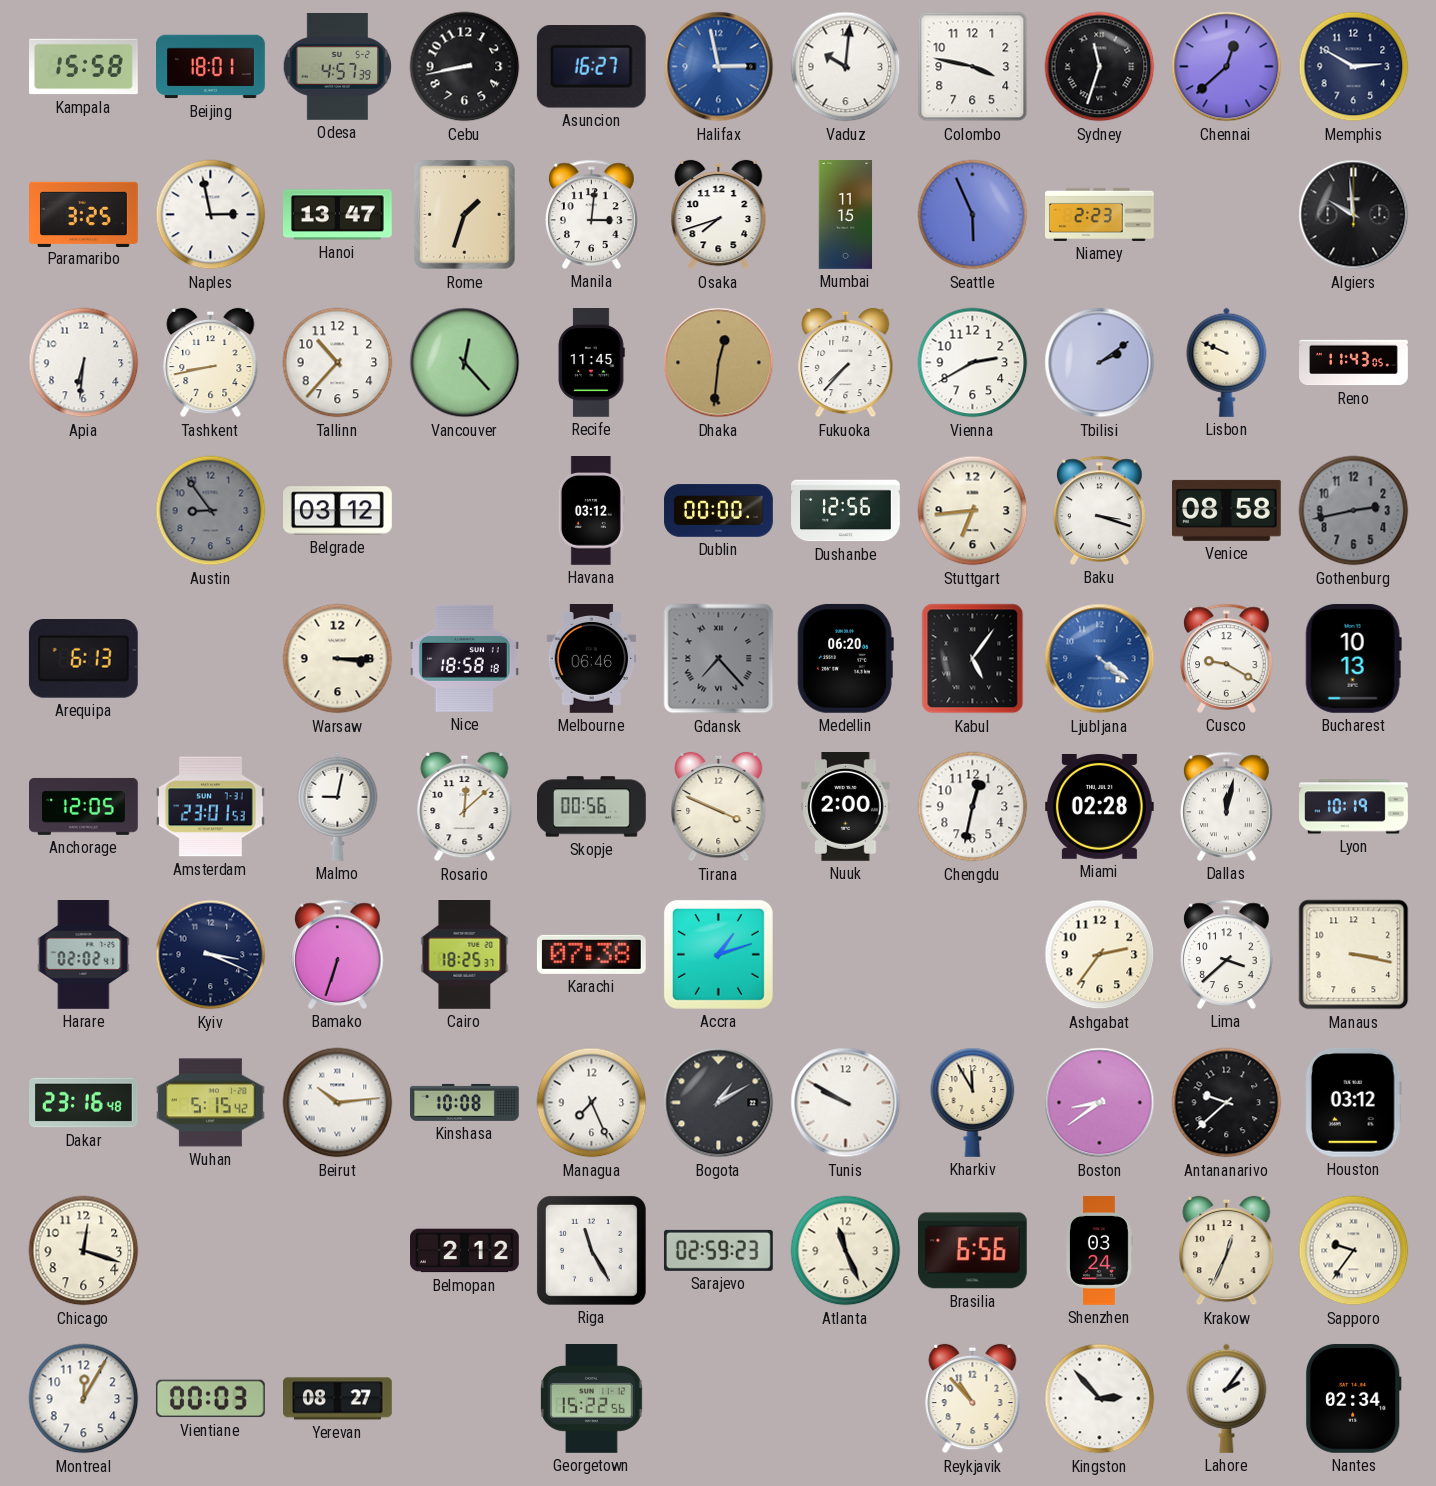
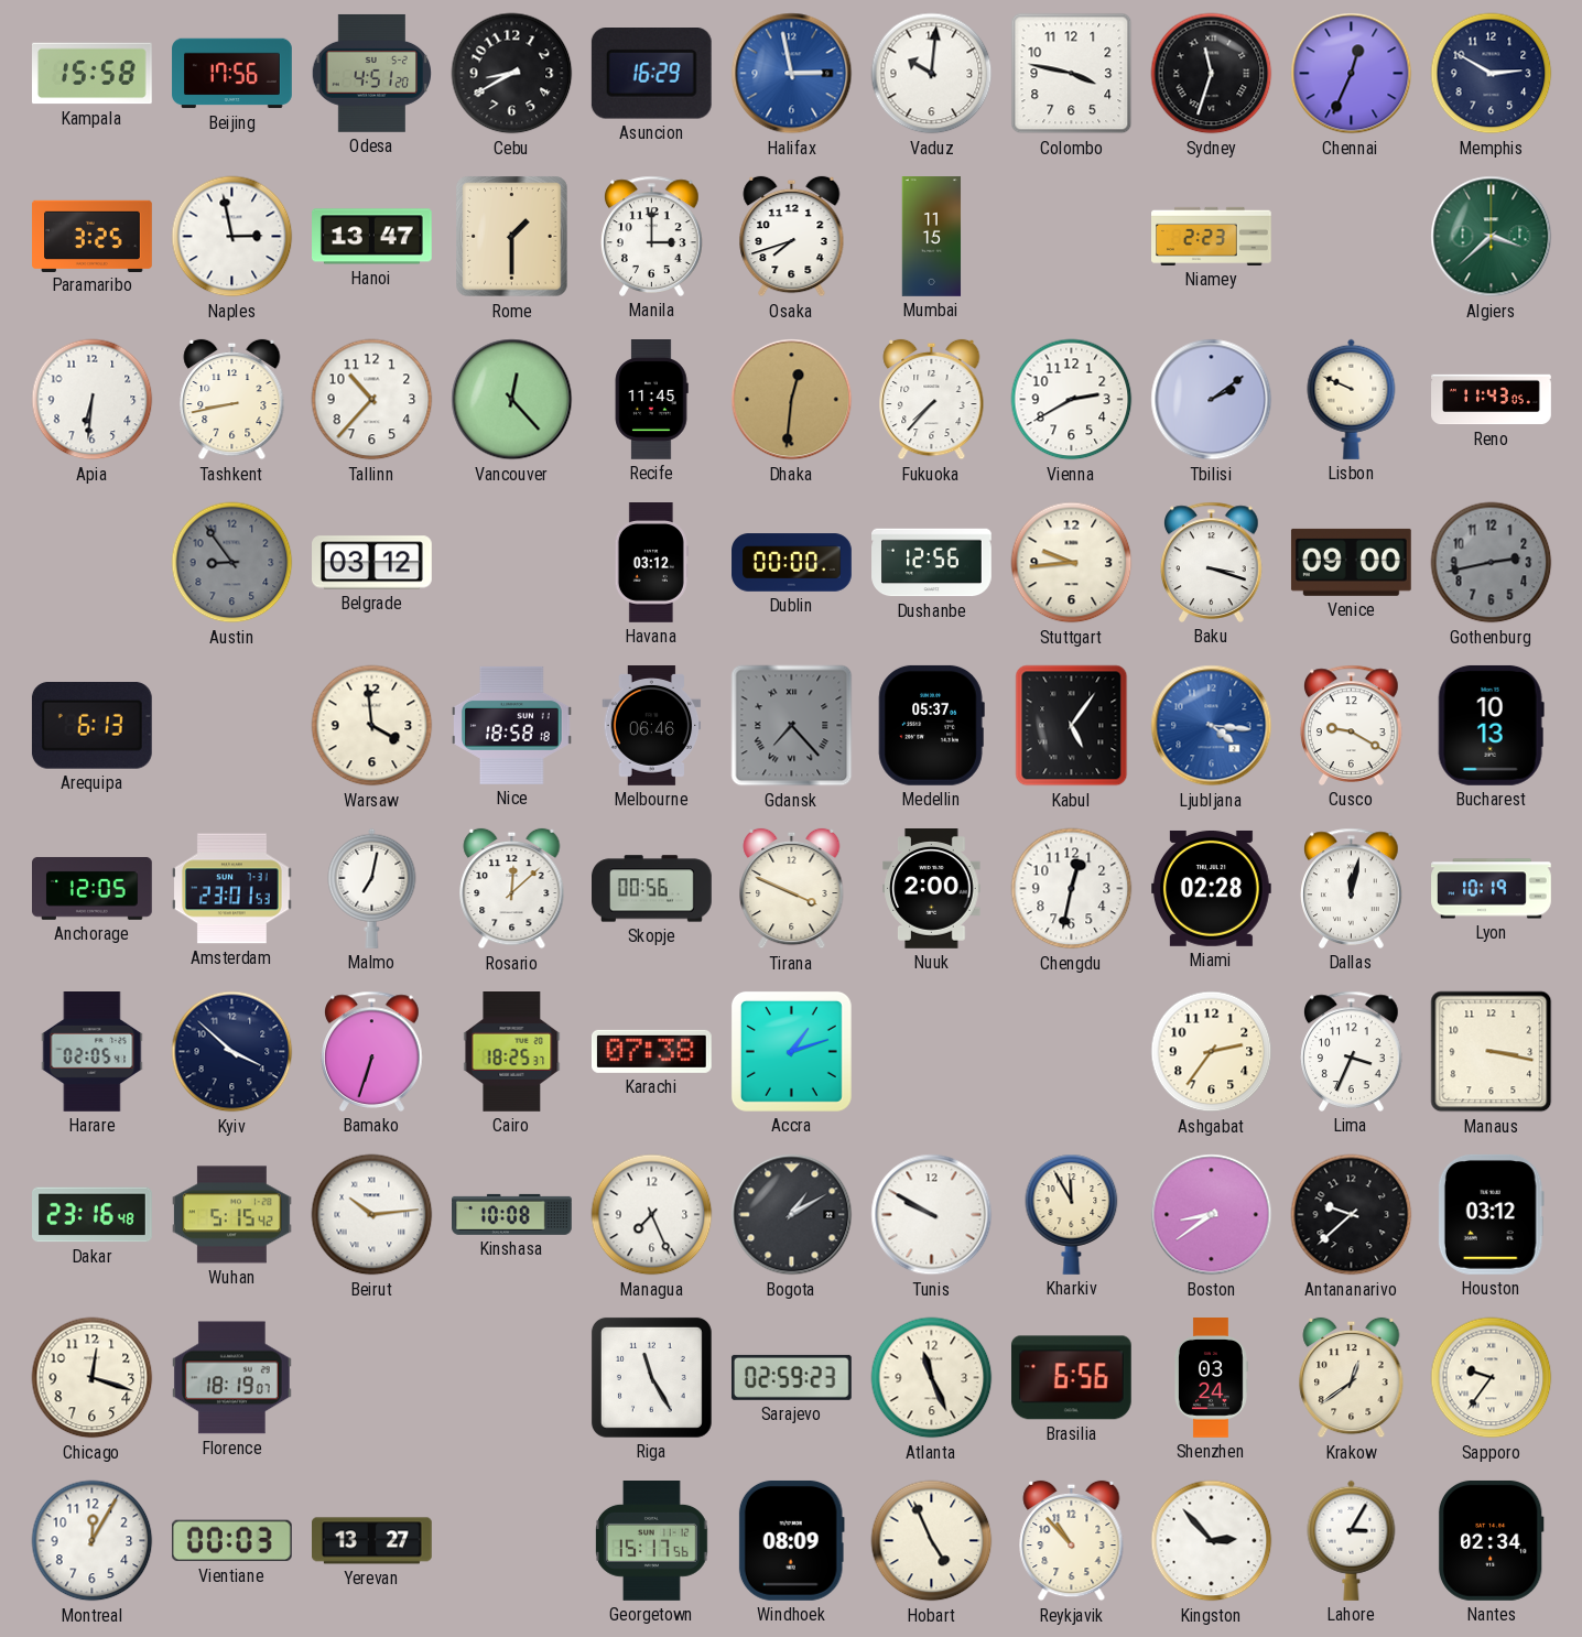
Beijing: 18:01 -> 17:56
Odesa: 4:57 -> 4:51
Cebu: 8:43 -> 8:40
Asuncion: 16:27 -> 16:29
Chennai: 12:38 -> 12:34
Rome: 1:33 -> 1:30
Manila: 3:01 -> 3:00
Seattle: 5:56 -> none
Algiers: 9:59 -> 3:38
Algiers dial: black -> green
Stuttgart: 6:44 -> 9:44
Venice: 08:58 -> 09:00
Warsaw: 3:15 -> 3:59
Medellin: 06:20 -> 05:37
Ljubljana: 4:21 -> 4:16
Malmo: 9:02 -> 7:02
Harare: 02:02 -> 02:05
Kyiv: 3:19 -> 3:52
Lima: 3:38 -> 3:34
Florence: none -> 18:19
Belmopan: 2:12 -> none
Krakow: 12:34 -> 12:39
Yerevan: 08:27 -> 13:27
Georgetown: 15:22 -> 15:17
Windhoek: none -> 08:09
Hobart: none -> 4:56
Lahore: 2:06 -> 3:05
